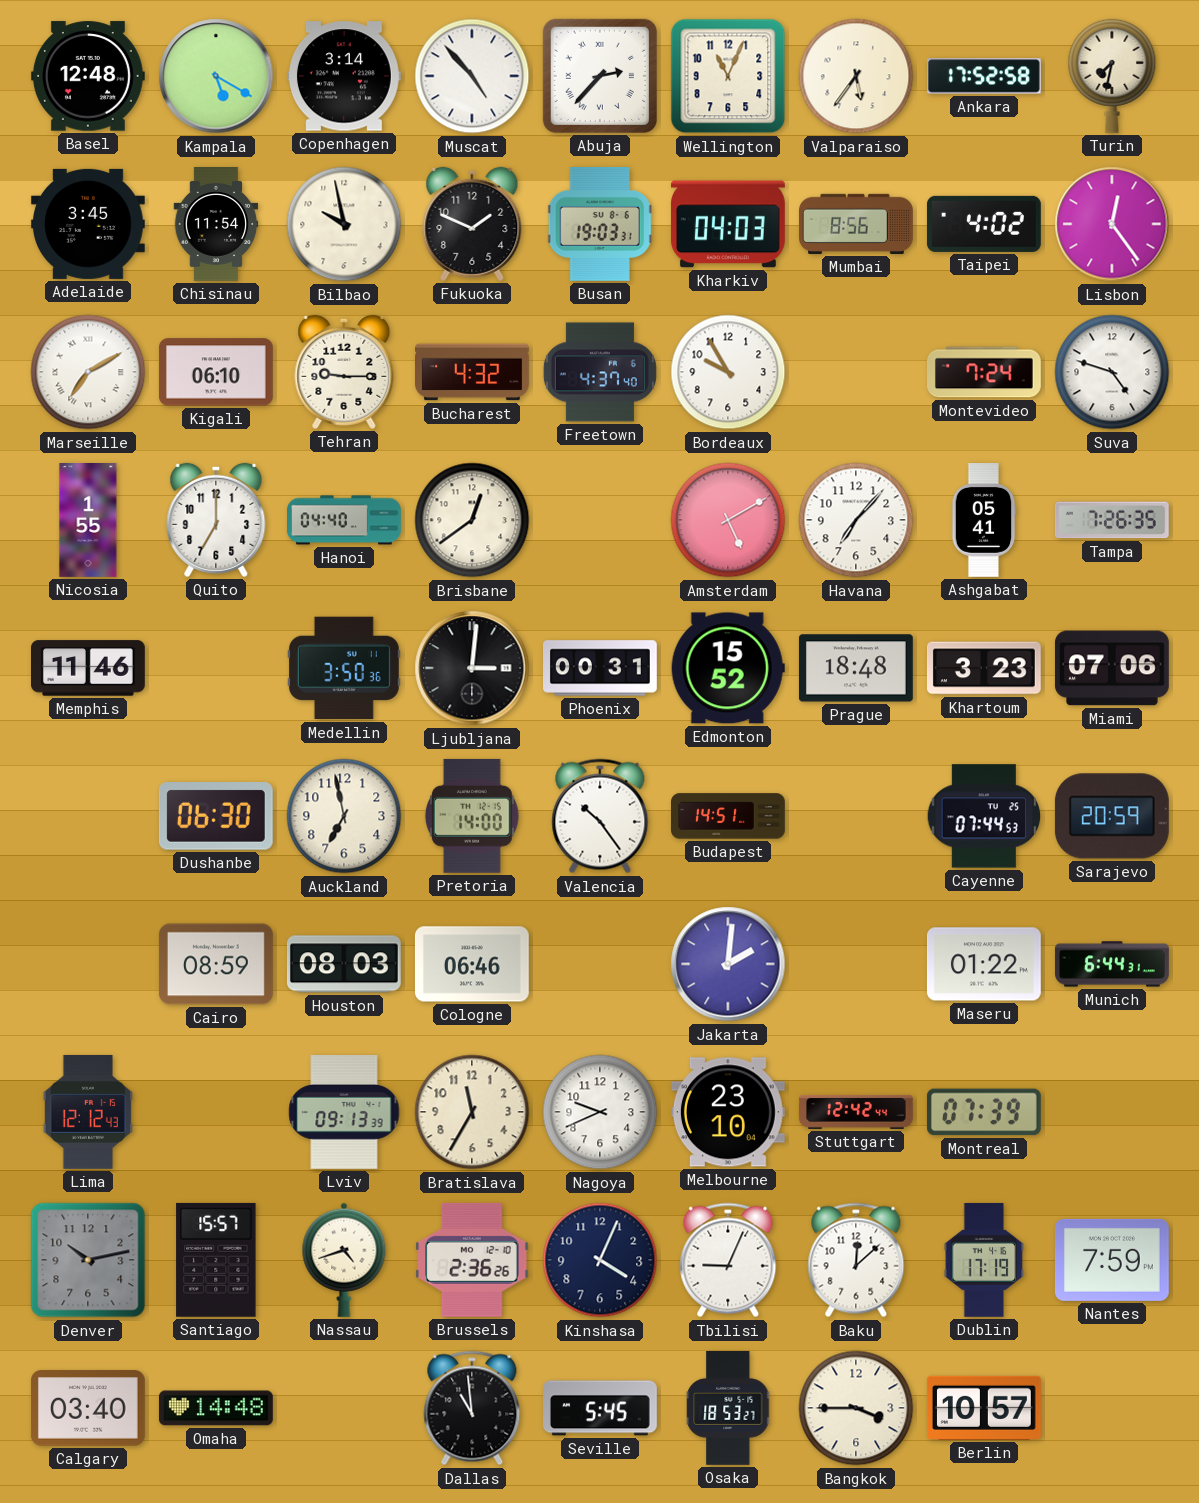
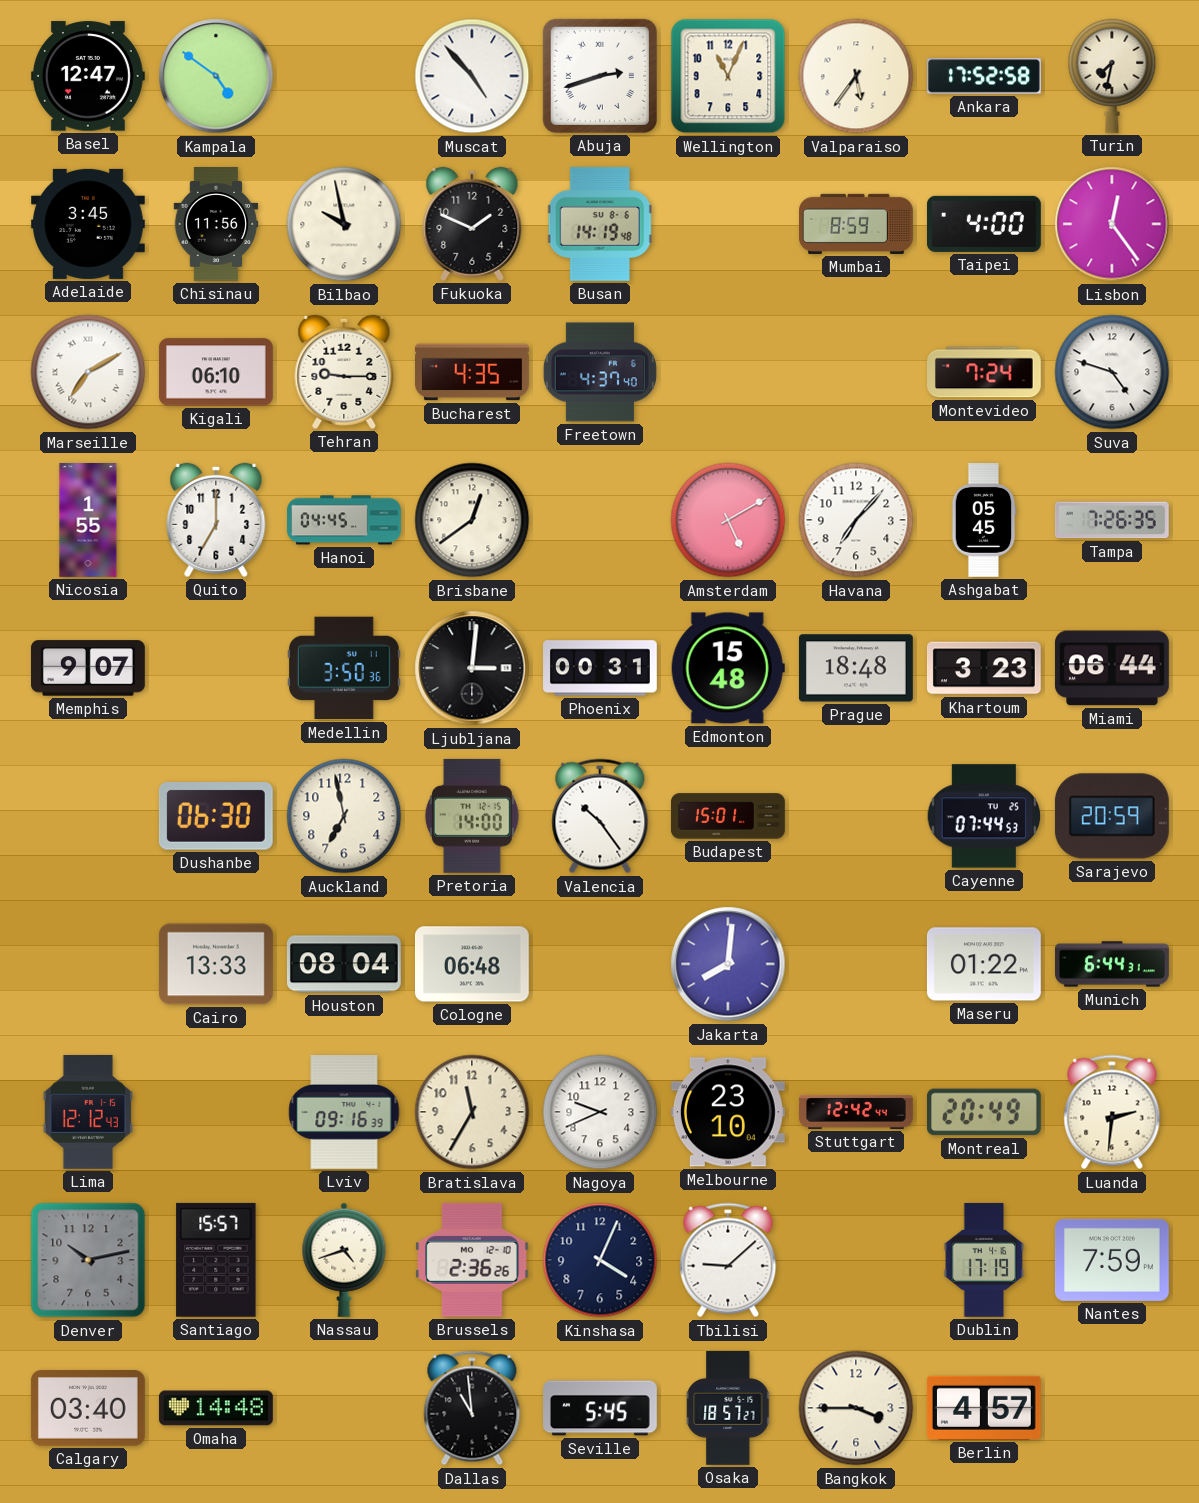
Basel: 12:48 -> 12:47
Kampala: 5:20 -> 4:51
Copenhagen: 3:14 -> none
Abuja: 2:37 -> 2:42
Chisinau: 11:54 -> 11:56
Busan: 19:03 -> 14:19
Kharkiv: 04:03 -> none
Mumbai: 8:56 -> 8:59
Taipei: 4:02 -> 4:00
Bucharest: 4:32 -> 4:35
Bordeaux: 9:55 -> none
Hanoi: 04:40 -> 04:45
Ashgabat: 05:41 -> 05:45
Memphis: 11:46 -> 9:07
Edmonton: 15:52 -> 15:48
Miami: 07:06 -> 06:44
Budapest: 14:51 -> 15:01
Cairo: 08:59 -> 13:33
Houston: 08:03 -> 08:04
Cologne: 06:46 -> 06:48
Jakarta: 2:01 -> 8:01
Lviv: 09:13 -> 09:16
Montreal: 07:39 -> 20:49
Luanda: none -> 2:31
Tbilisi: 9:04 -> 9:08
Baku: 12:08 -> none
Osaka: 18:53 -> 18:57
Berlin: 10:57 -> 4:57
